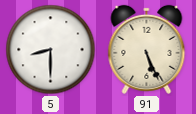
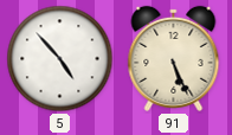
5: 8:30 -> 4:53
